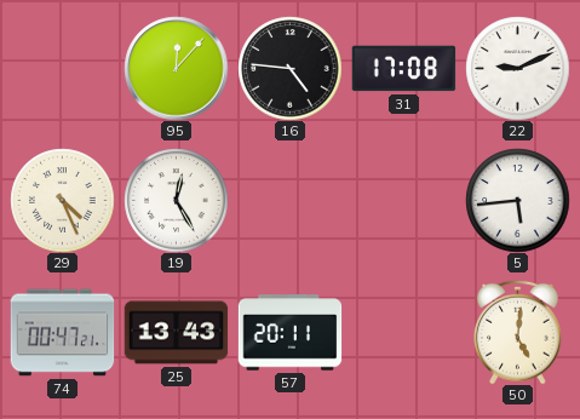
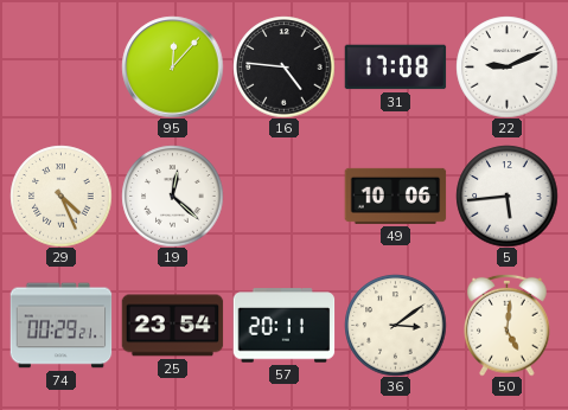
19: 12:25 -> 12:22
49: none -> 10:06
74: 00:47 -> 00:29
25: 13:43 -> 23:54
36: none -> 3:09
